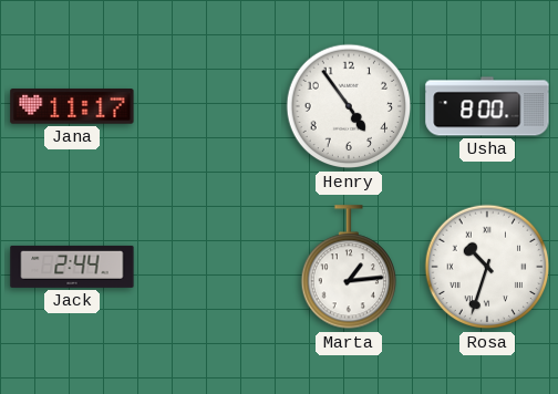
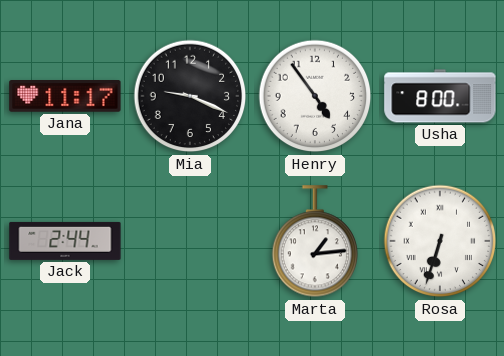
Mia: none -> 9:19
Rosa: 10:33 -> 6:33
